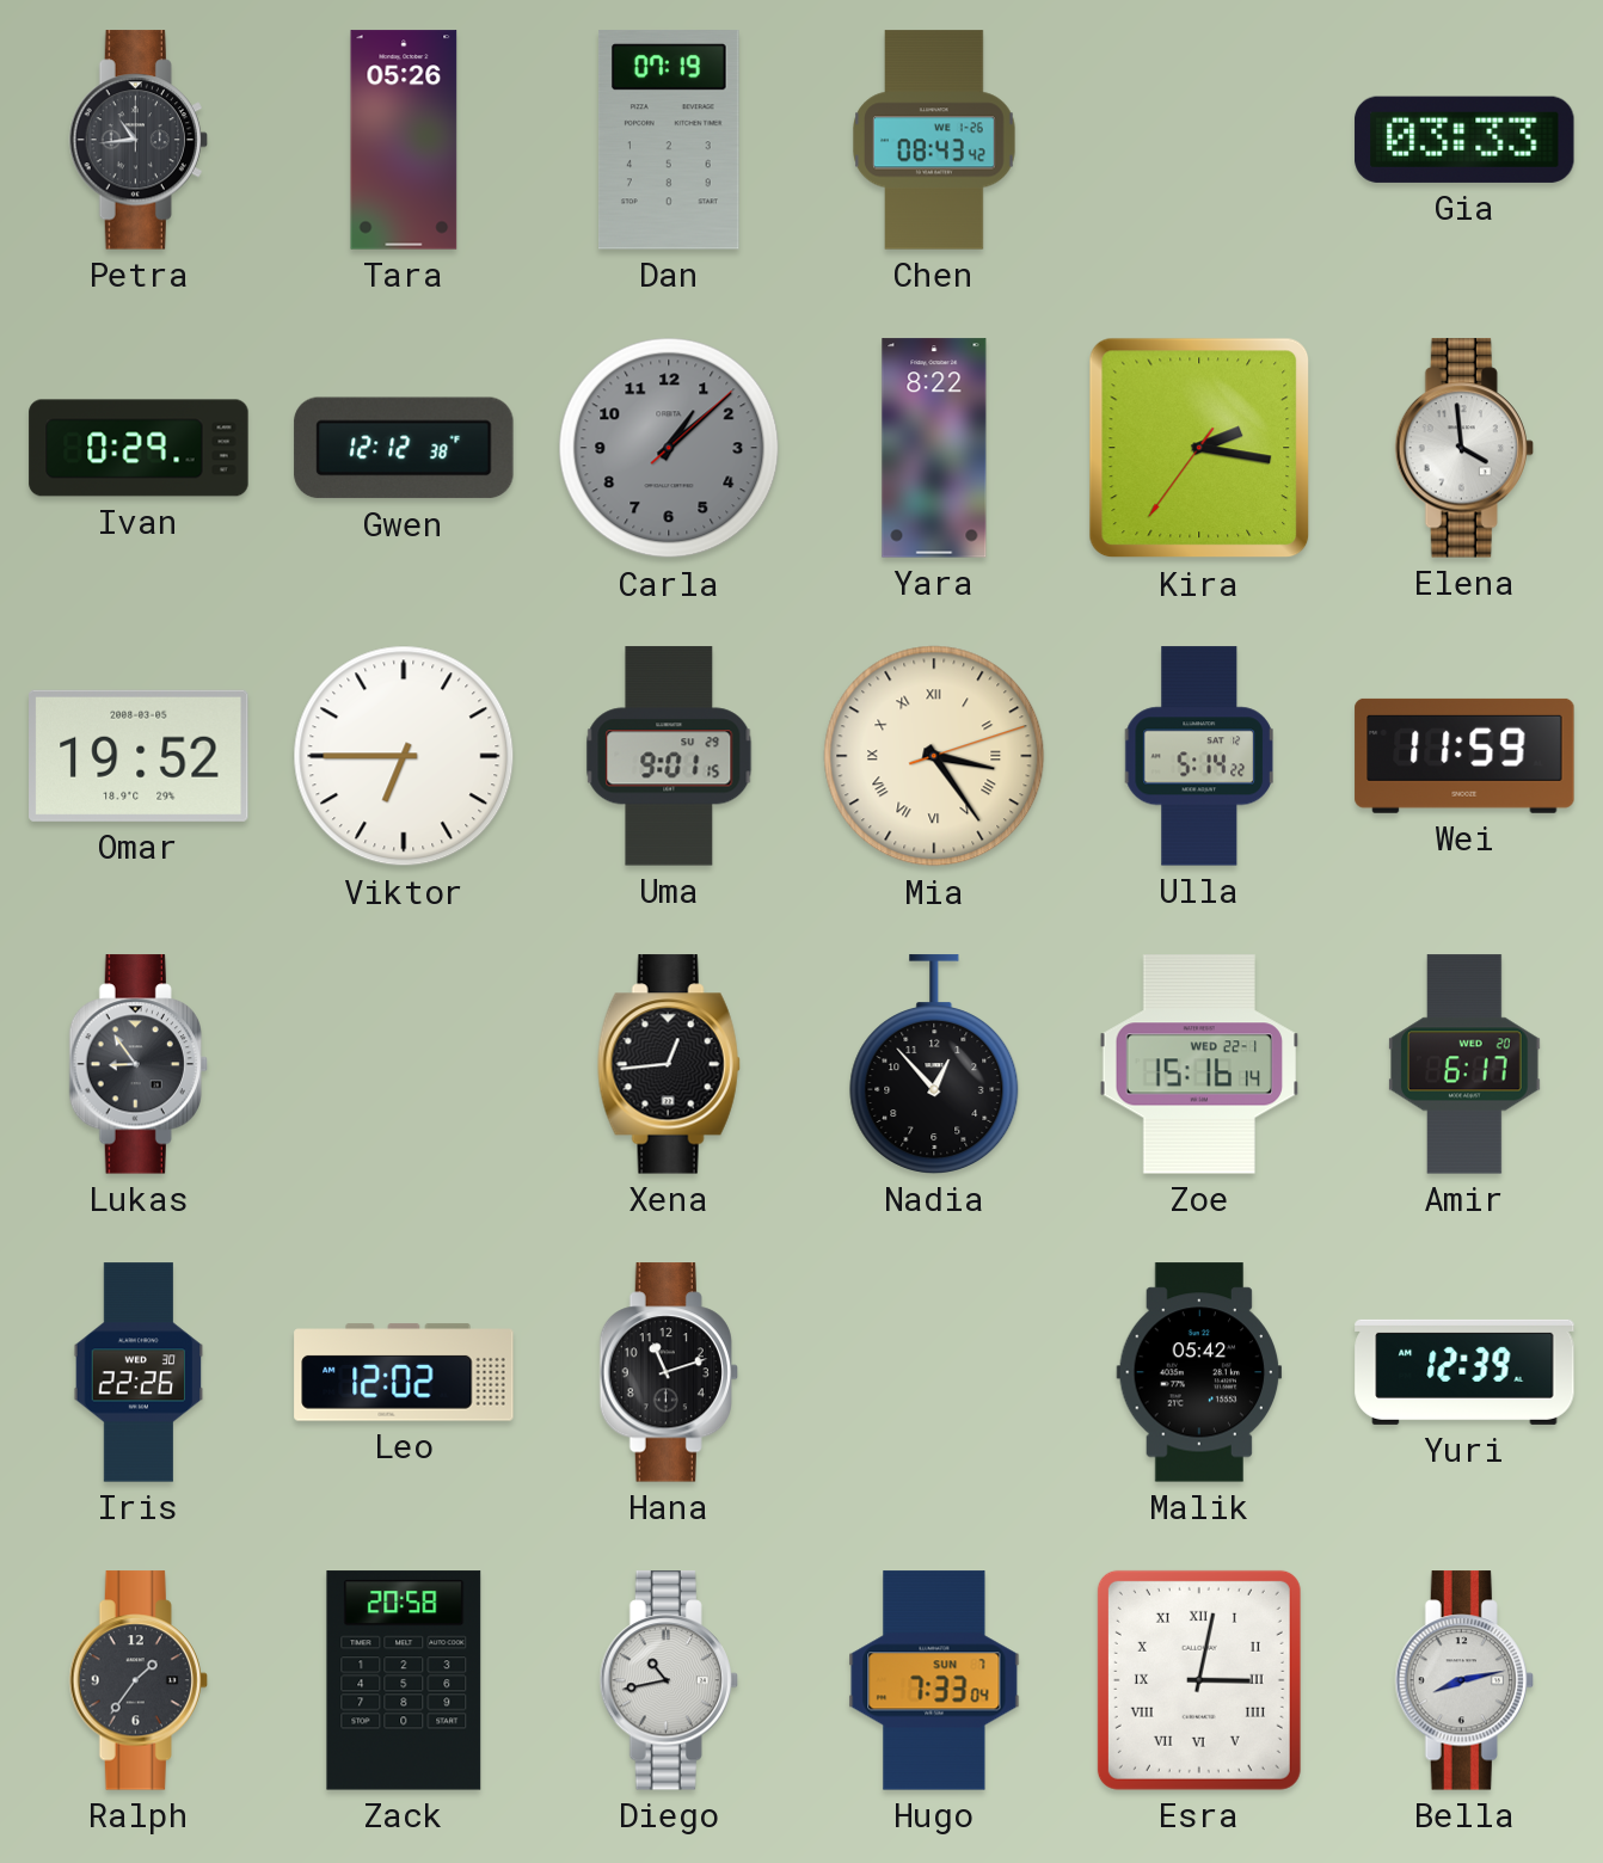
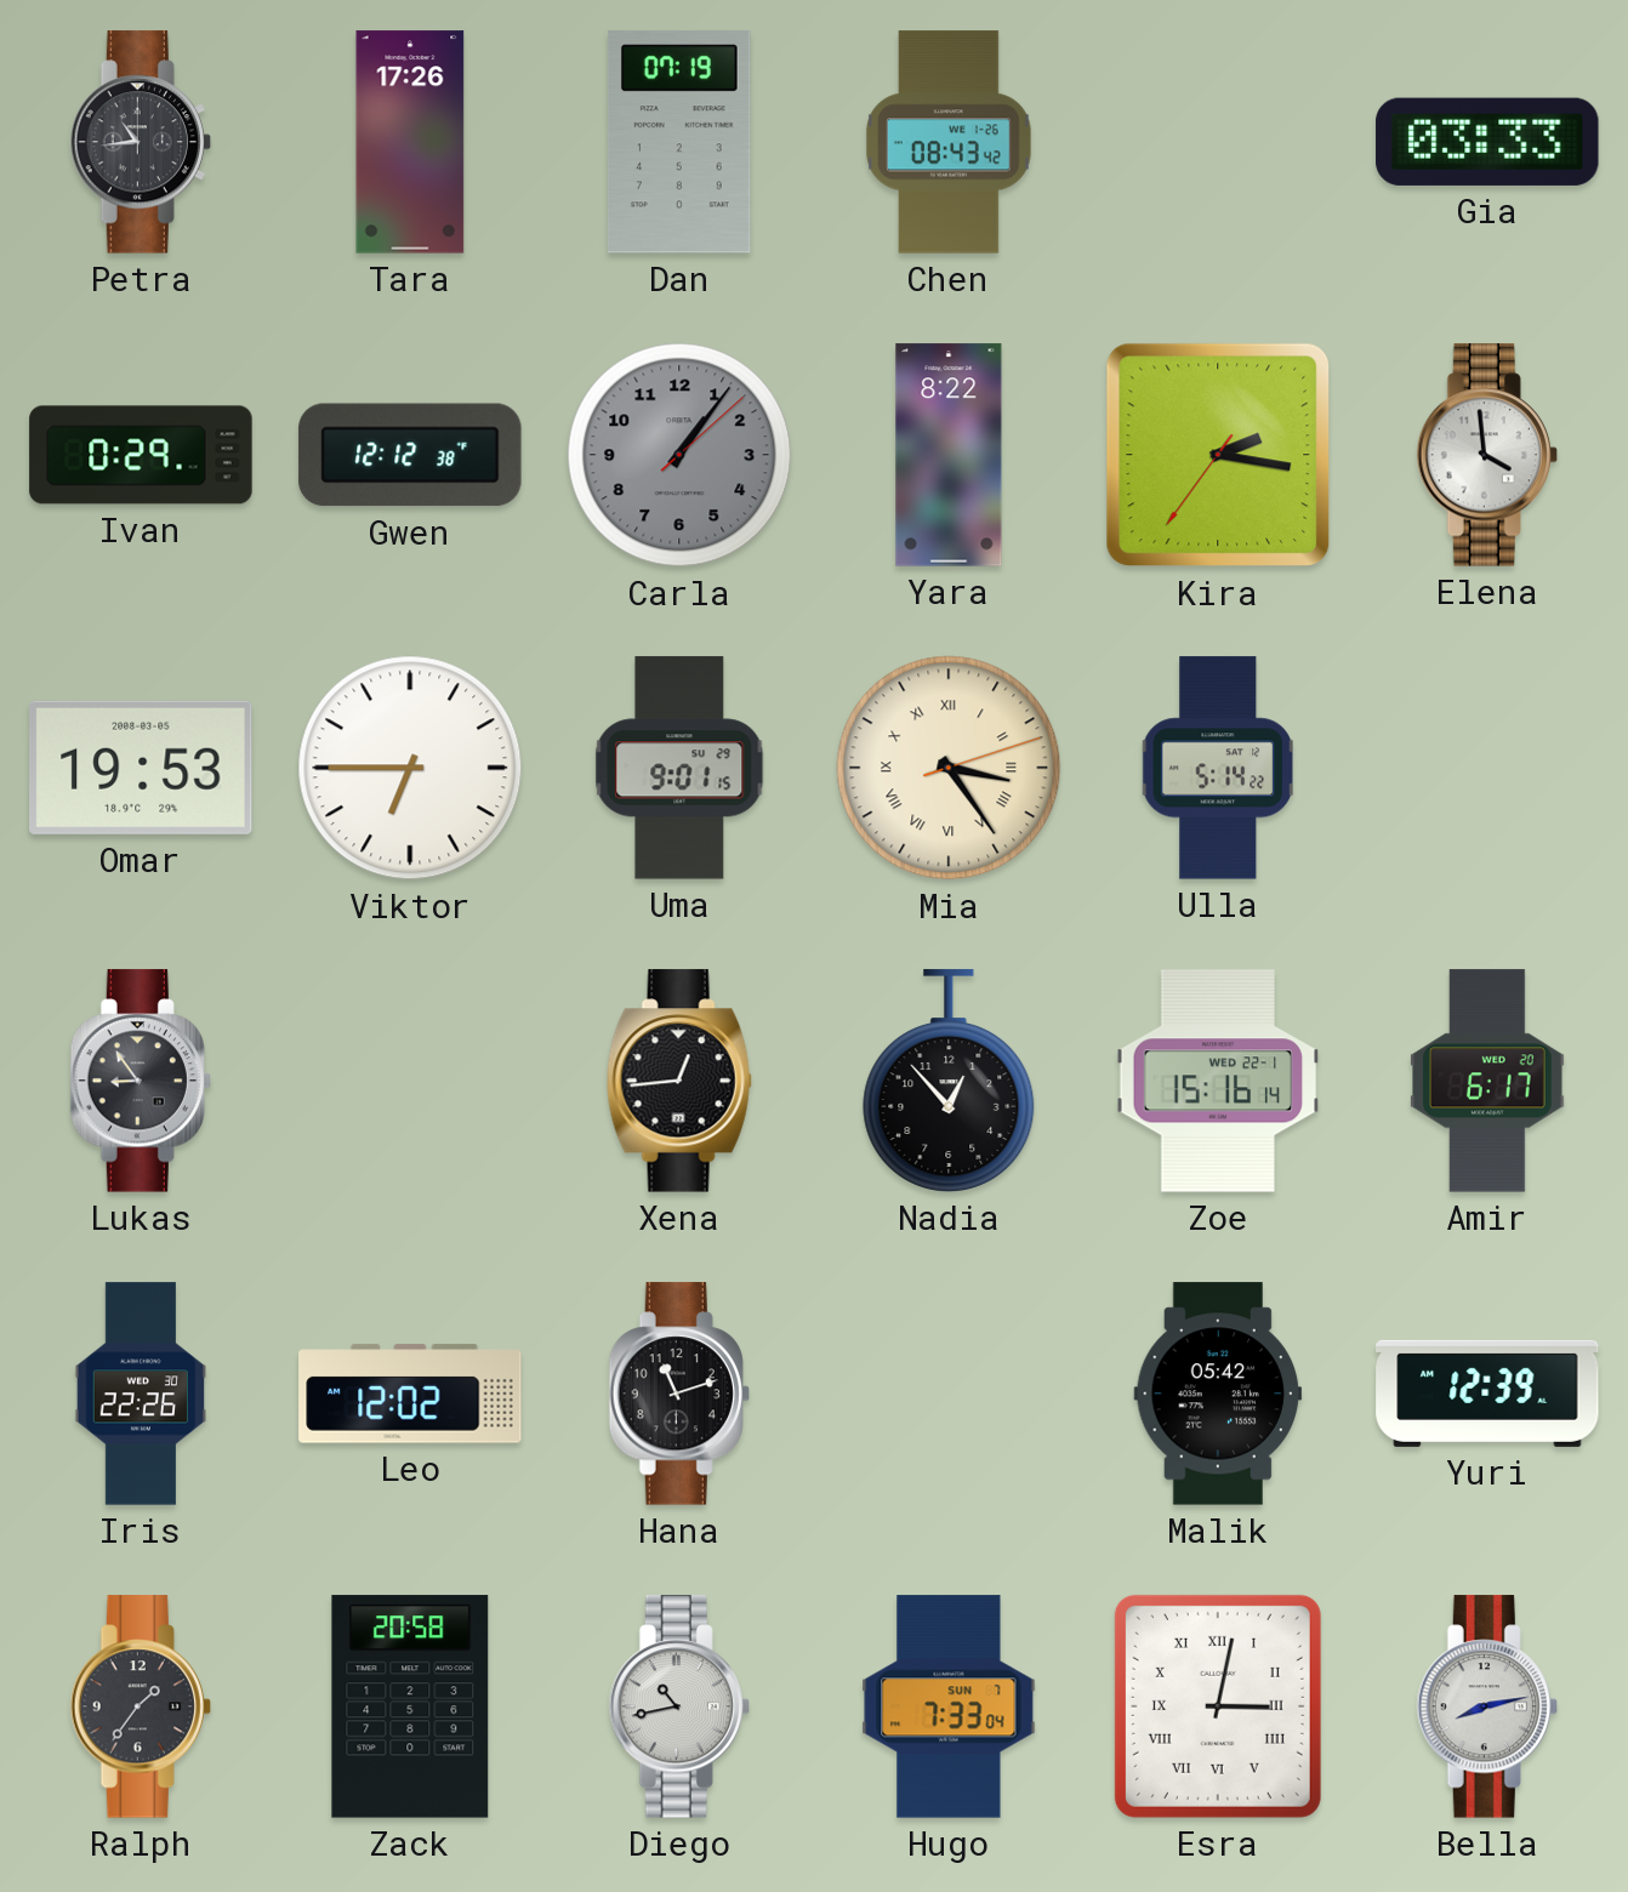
Tara: 05:26 -> 17:26
Carla: 1:08 -> 1:06
Omar: 19:52 -> 19:53
Wei: 11:59 -> none
